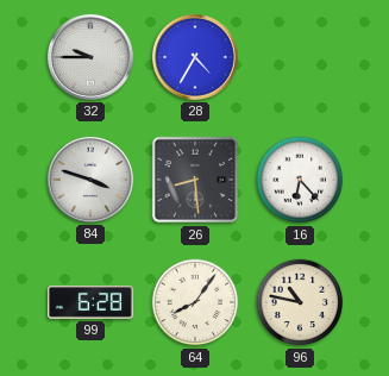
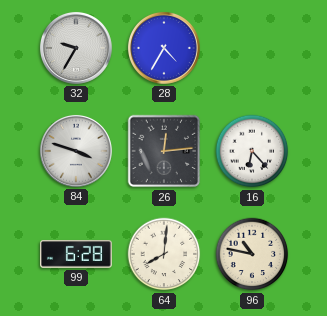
32: 9:45 -> 9:35
26: 8:29 -> 12:14
64: 8:06 -> 8:01
